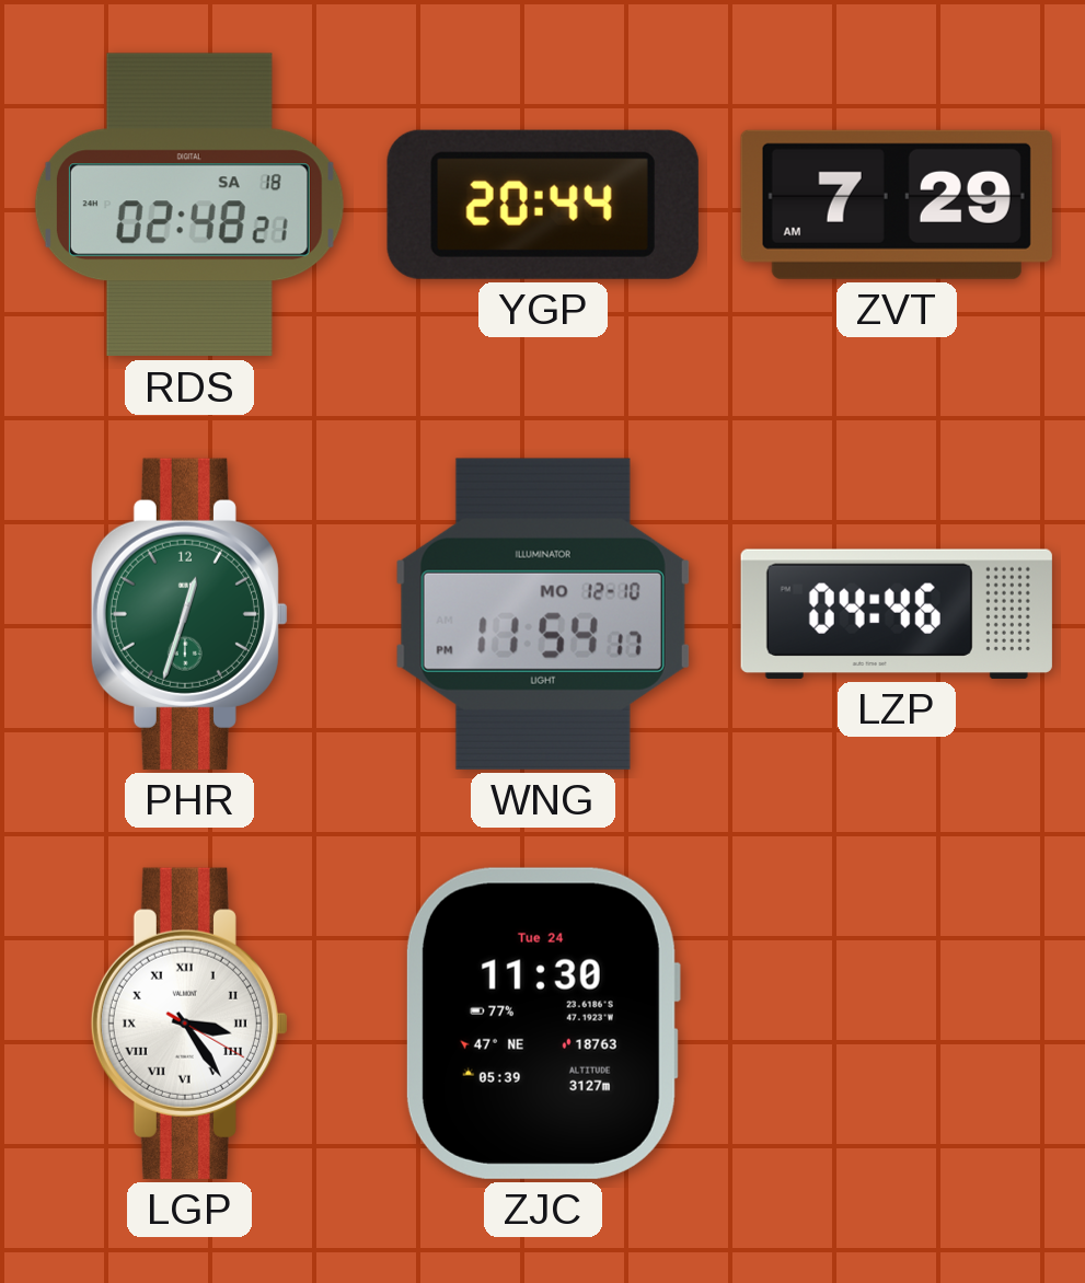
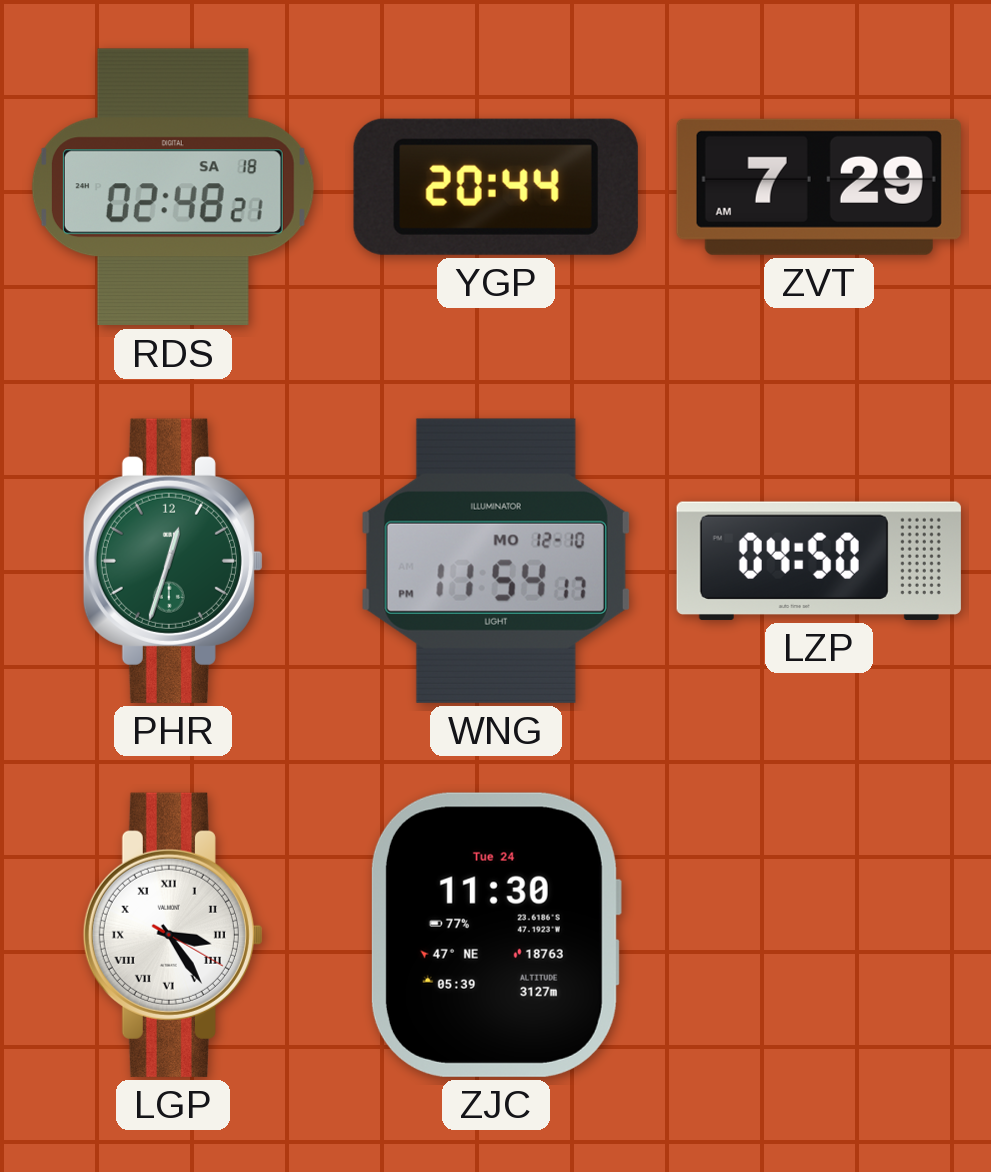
LZP: 04:46 -> 04:50
